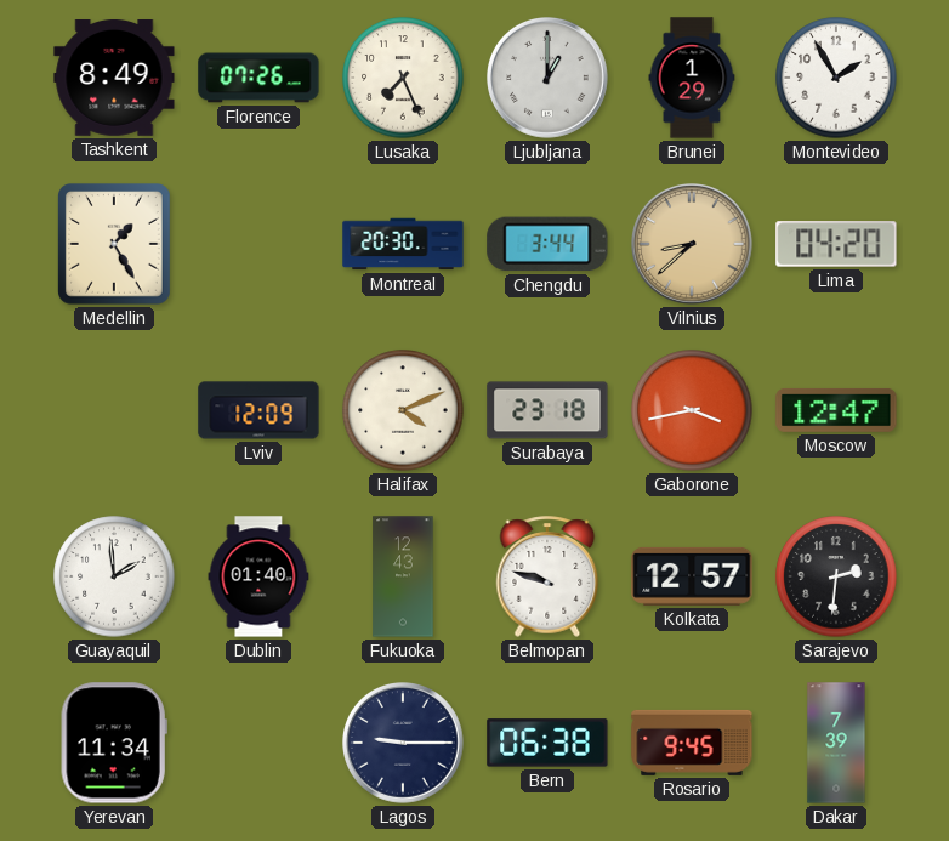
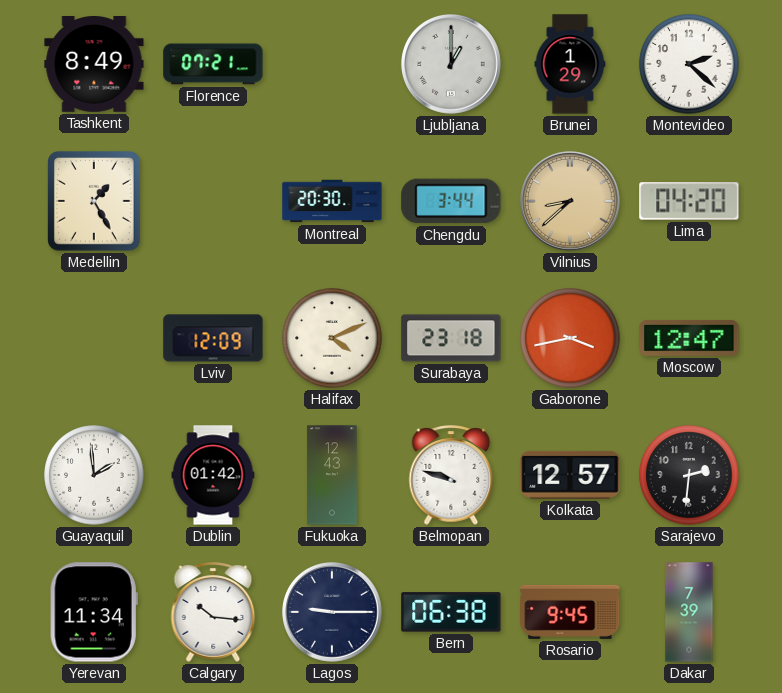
Florence: 07:26 -> 07:21
Lusaka: 7:26 -> none
Montevideo: 1:55 -> 2:22
Dublin: 01:40 -> 01:42
Calgary: none -> 10:16
